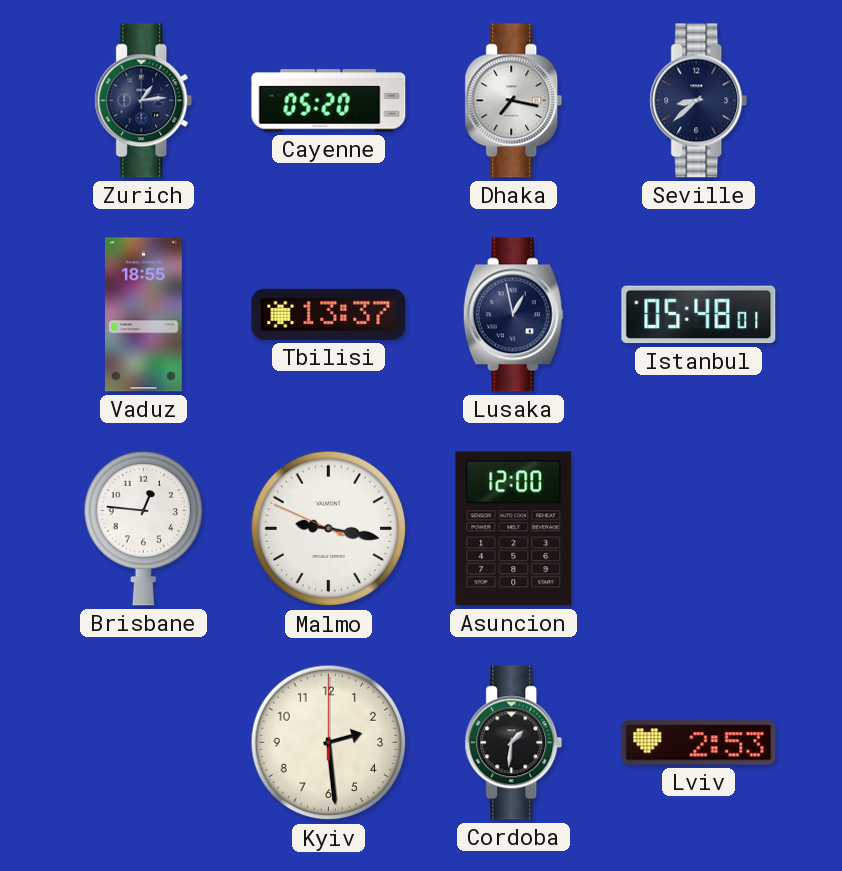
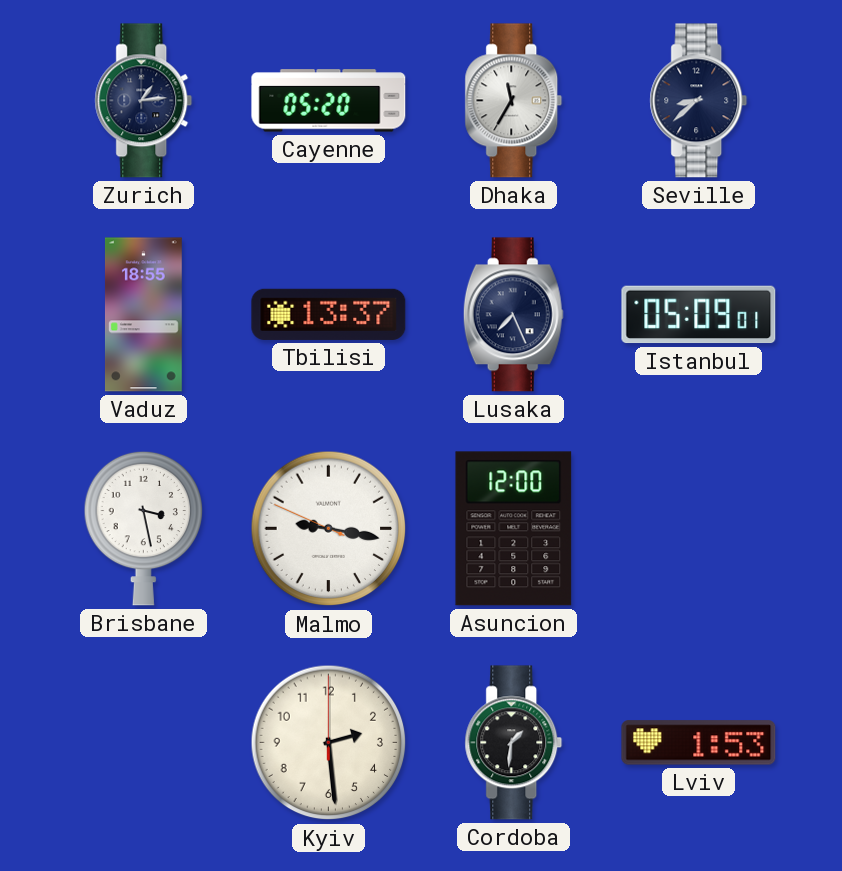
Dhaka: 7:17 -> 11:35
Lusaka: 12:58 -> 7:26
Istanbul: 05:48 -> 05:09
Brisbane: 12:46 -> 3:28
Lviv: 2:53 -> 1:53
